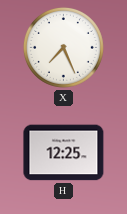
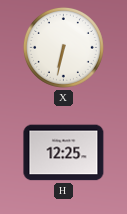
X: 7:26 -> 6:32
